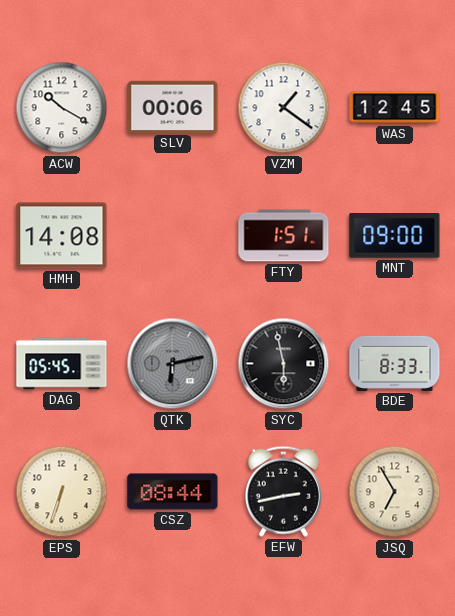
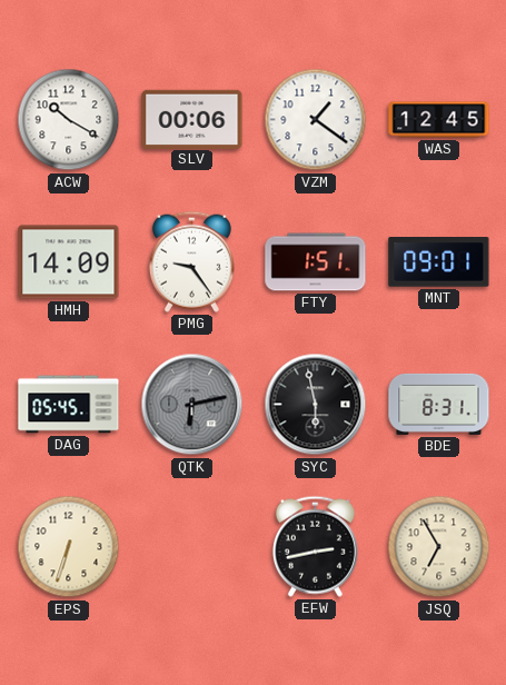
HMH: 14:08 -> 14:09
PMG: none -> 9:24
MNT: 09:00 -> 09:01
BDE: 8:33 -> 8:31
CSZ: 08:44 -> none
